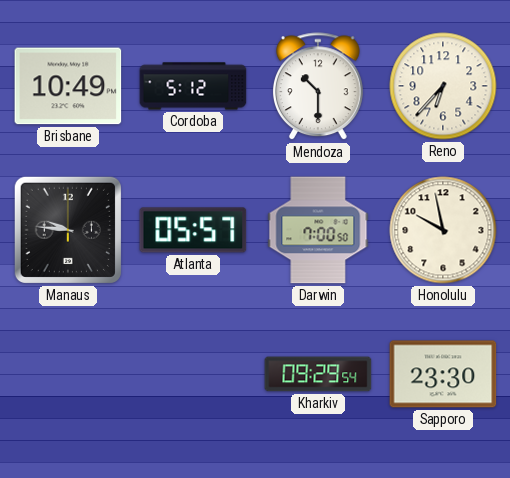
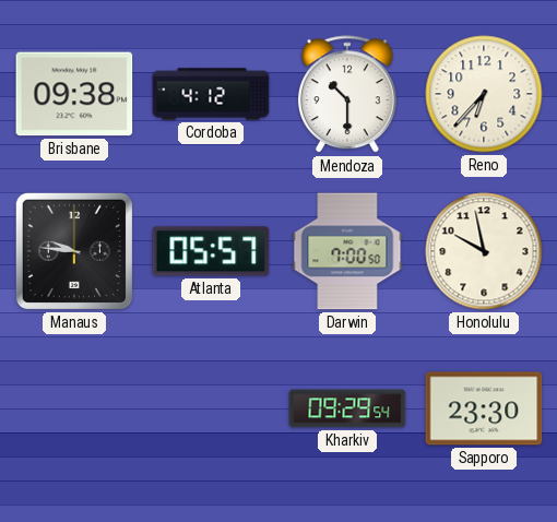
Brisbane: 10:49 -> 09:38
Cordoba: 5:12 -> 4:12
